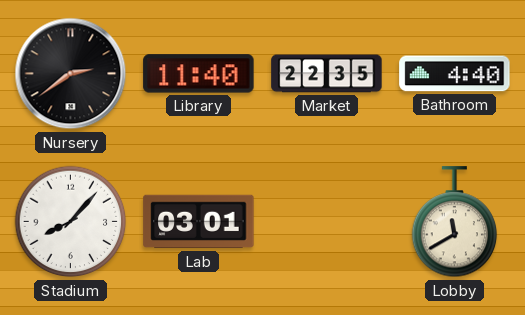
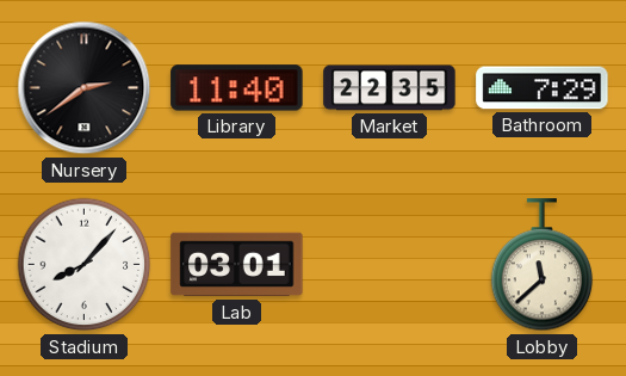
Bathroom: 4:40 -> 7:29
Lobby: 11:40 -> 11:38
